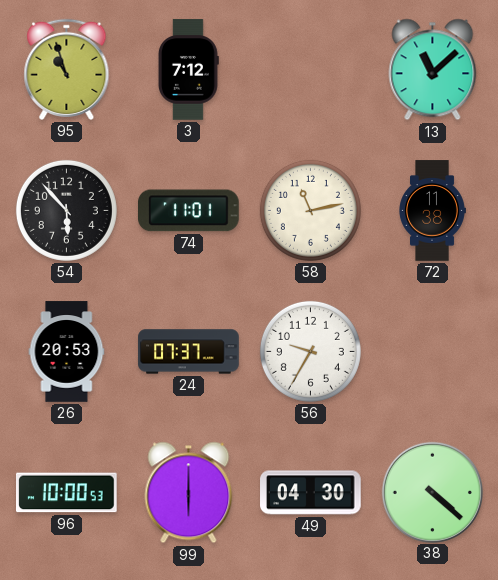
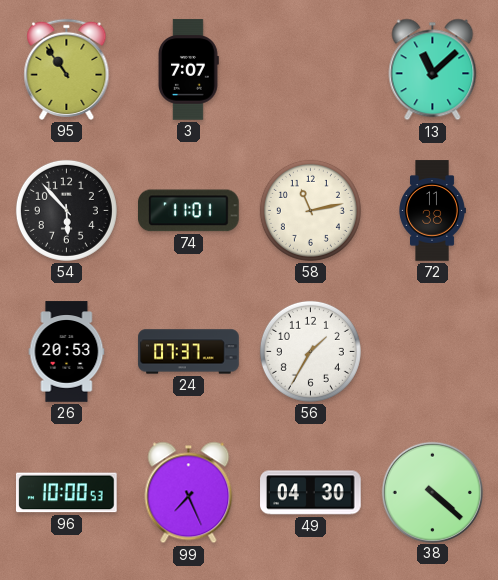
95: 10:57 -> 10:54
3: 7:12 -> 7:07
56: 9:35 -> 1:35
99: 6:00 -> 7:26
